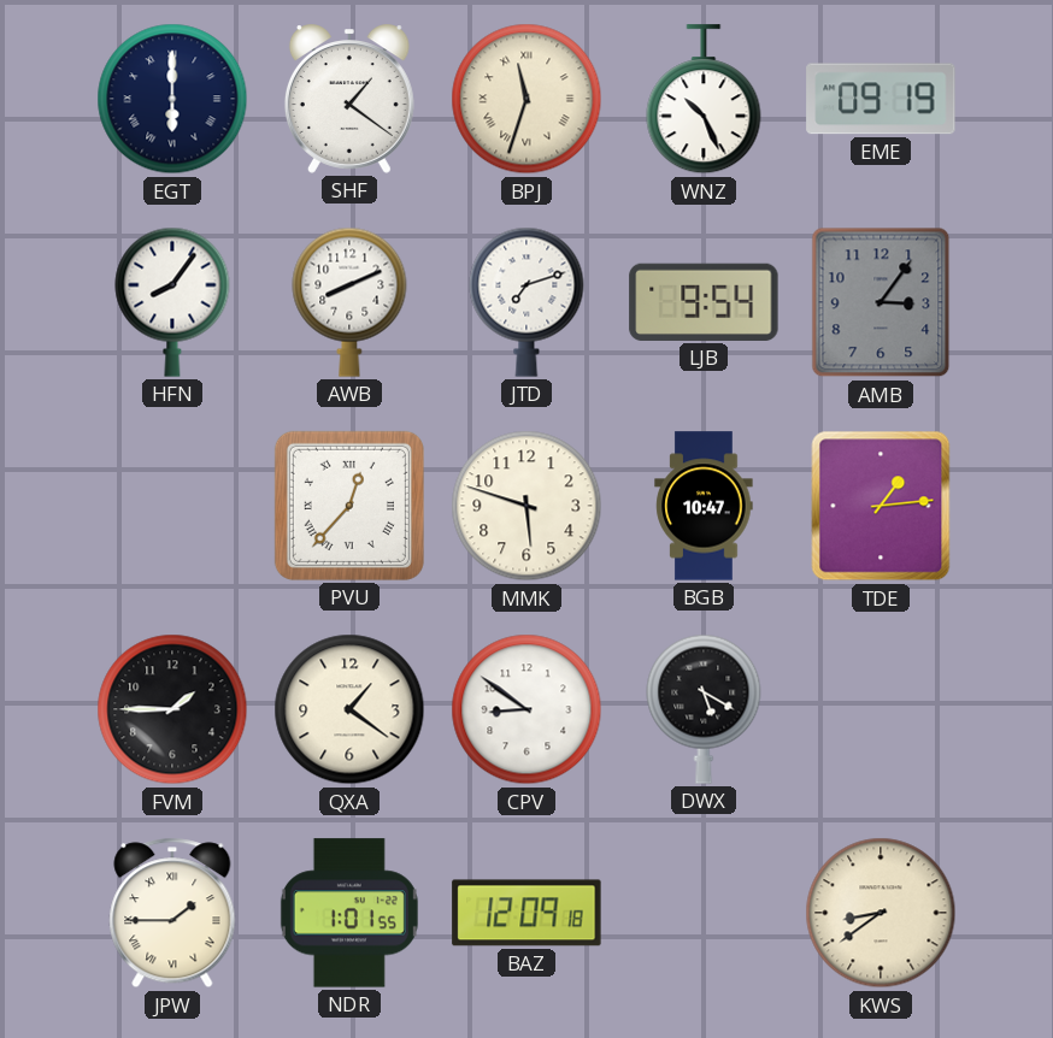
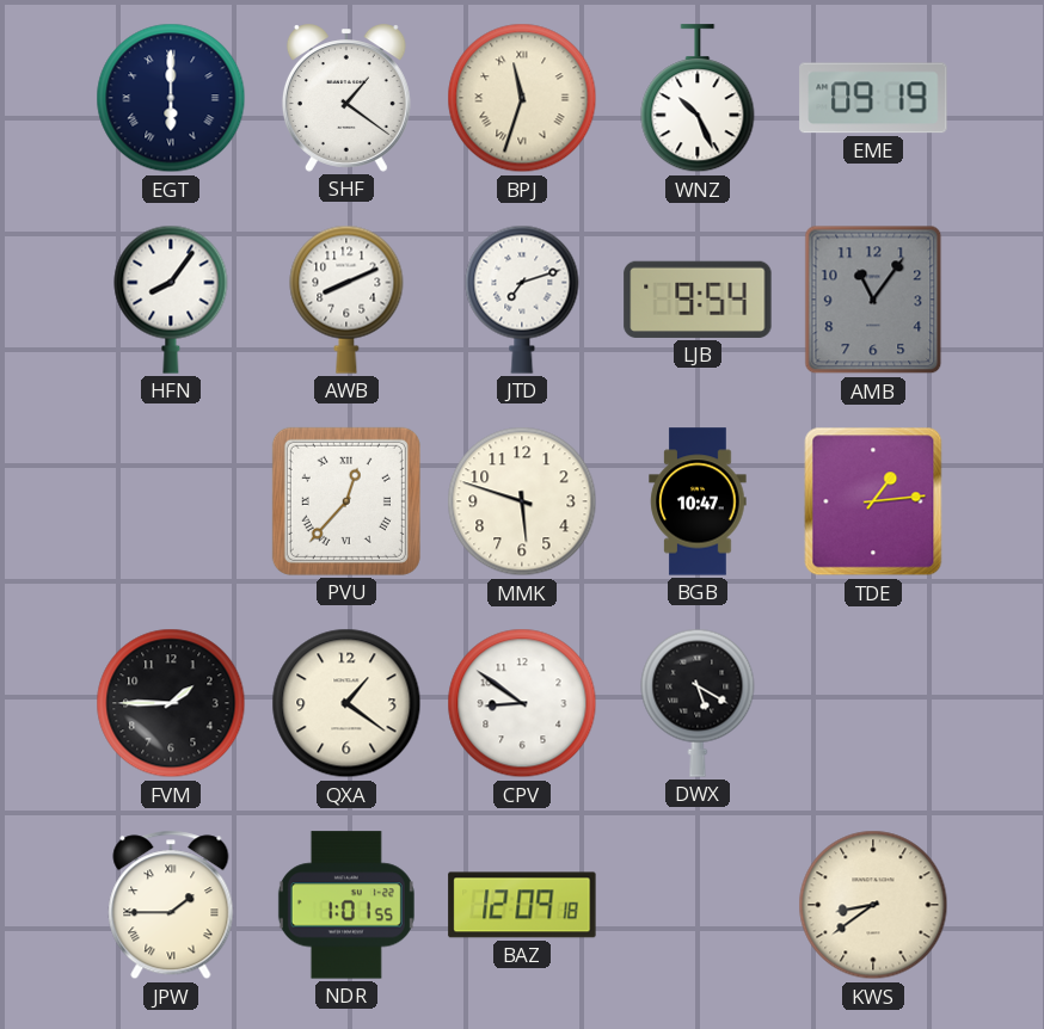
AMB: 3:06 -> 11:06
